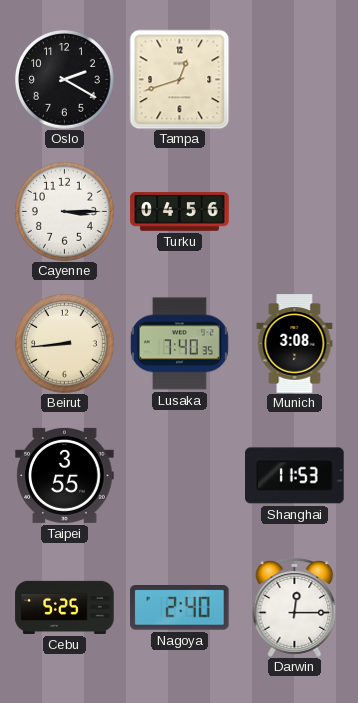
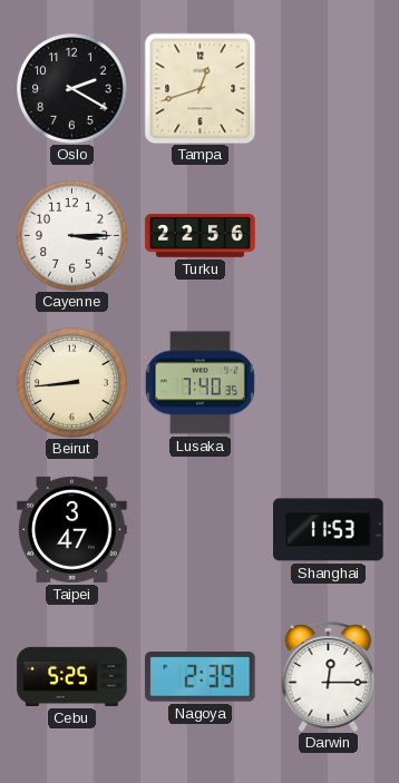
Turku: 04:56 -> 22:56
Munich: 3:08 -> none
Taipei: 3:55 -> 3:47
Nagoya: 2:40 -> 2:39
